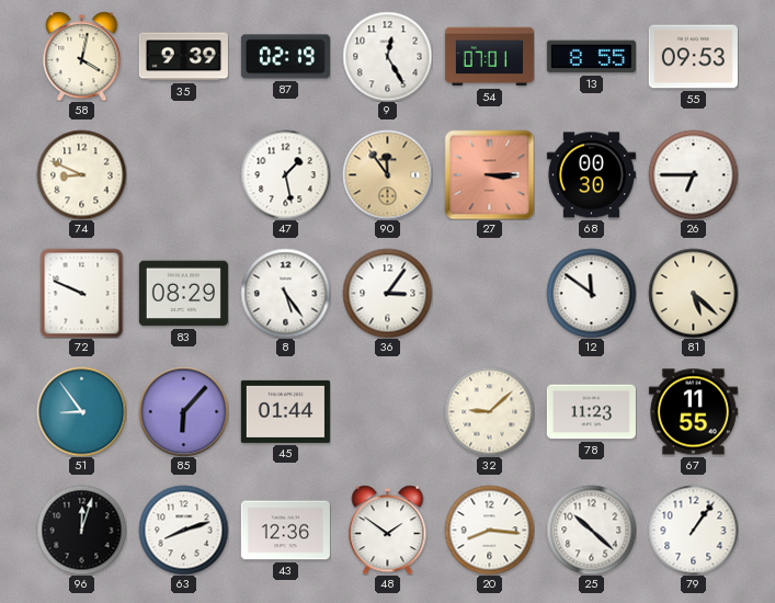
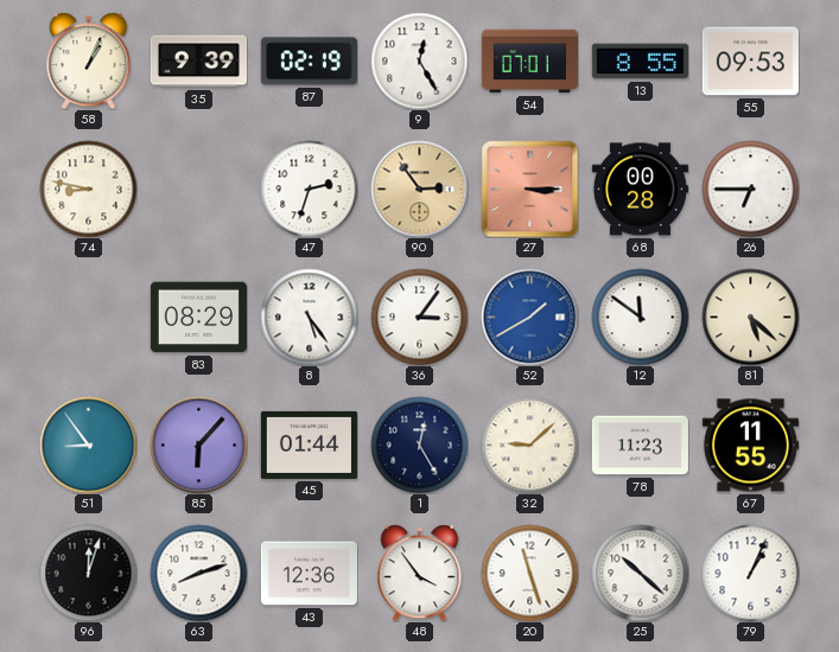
58: 4:02 -> 1:04
74: 8:49 -> 8:47
47: 1:28 -> 2:33
90: 11:54 -> 2:54
68: 00:30 -> 00:28
72: 9:49 -> none
52: none -> 1:40
1: none -> 12:25
48: 1:51 -> 3:54
20: 8:16 -> 11:27
79: 1:06 -> 1:04
